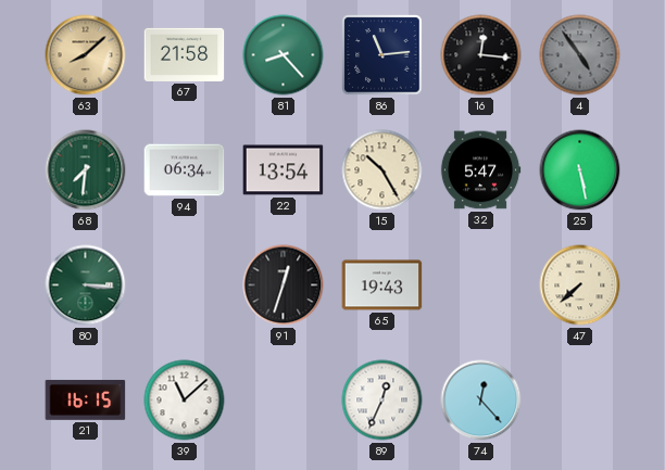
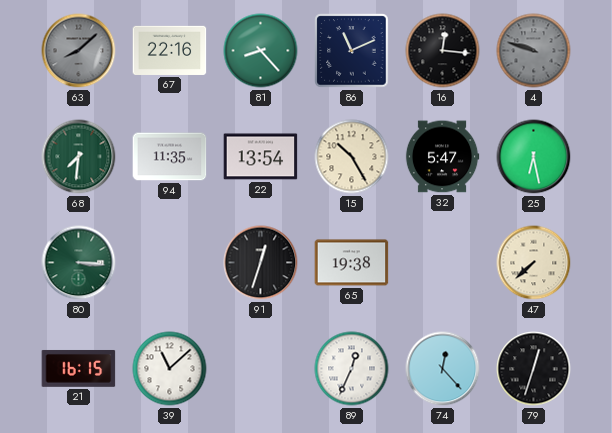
63 dial: champagne -> grey
67: 21:58 -> 22:16
86: 11:14 -> 11:11
4: 4:54 -> 9:48
94: 06:34 -> 11:35
25: 5:28 -> 6:28
65: 19:43 -> 19:38
79: none -> 12:33
